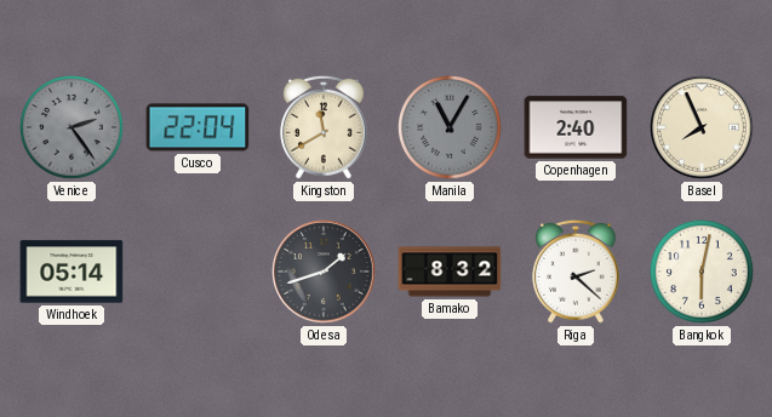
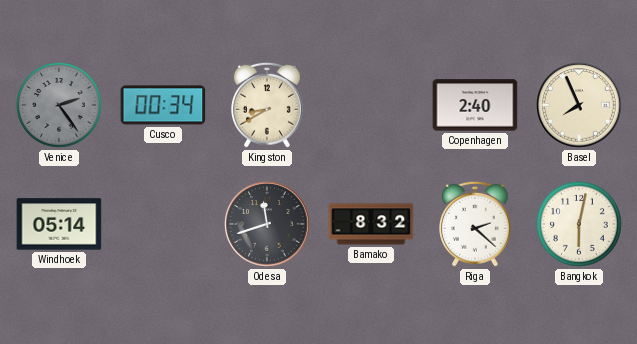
Cusco: 22:04 -> 00:34
Kingston: 11:40 -> 8:40
Manila: 11:05 -> none
Odesa: 1:42 -> 11:42
